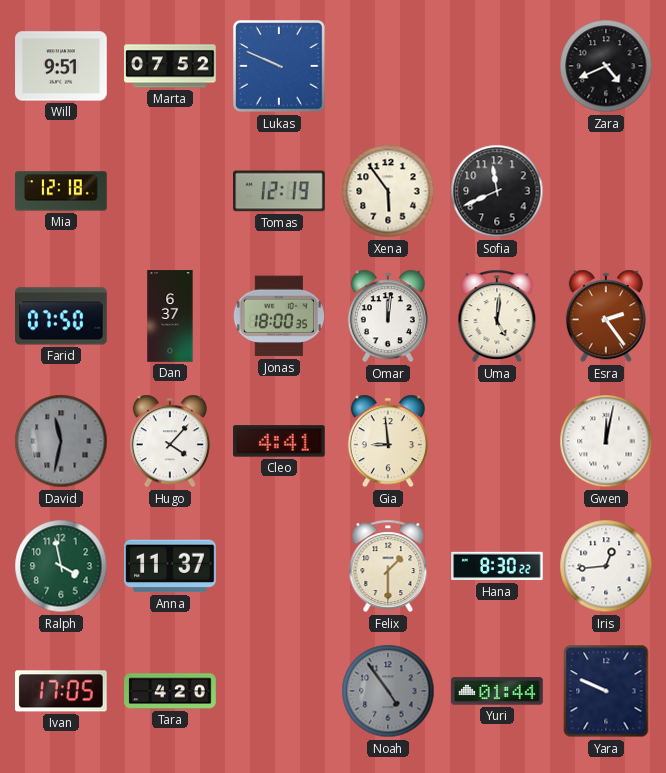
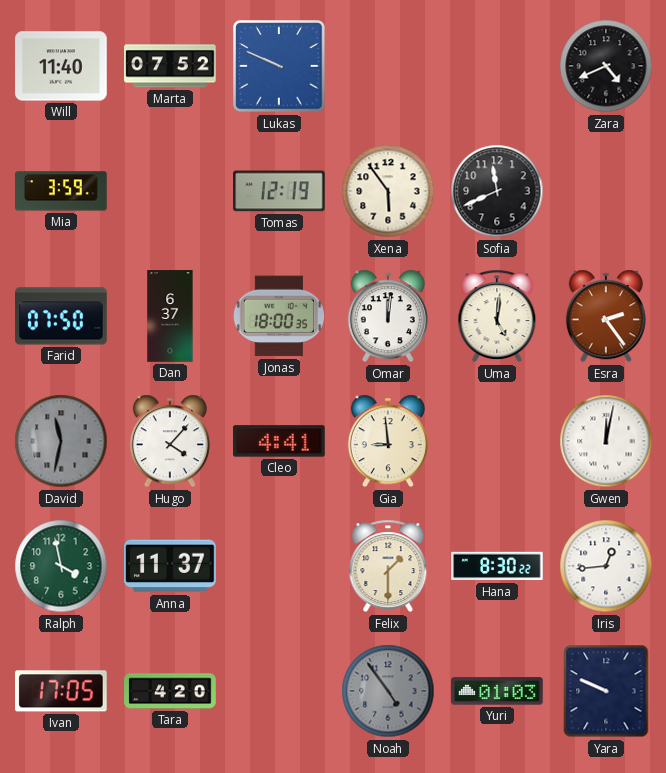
Will: 9:51 -> 11:40
Mia: 12:18 -> 3:59
Yuri: 01:44 -> 01:03
